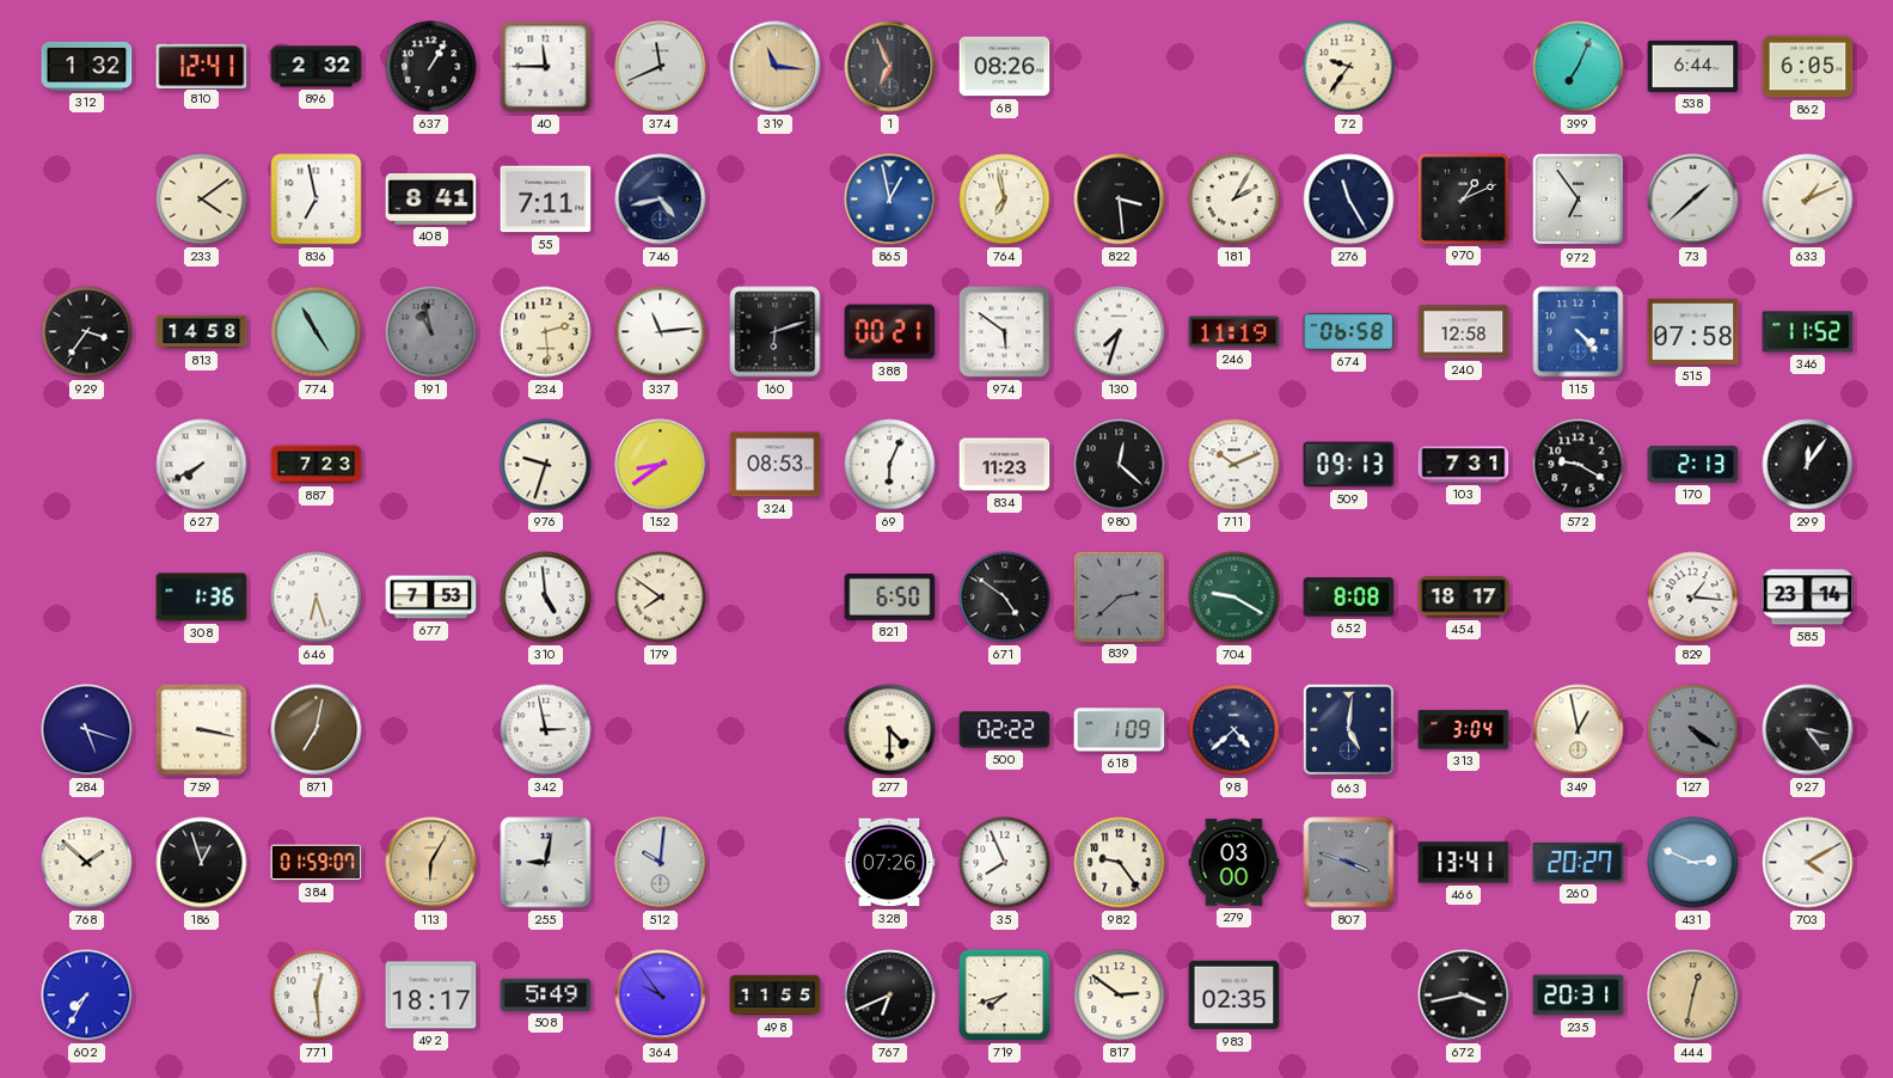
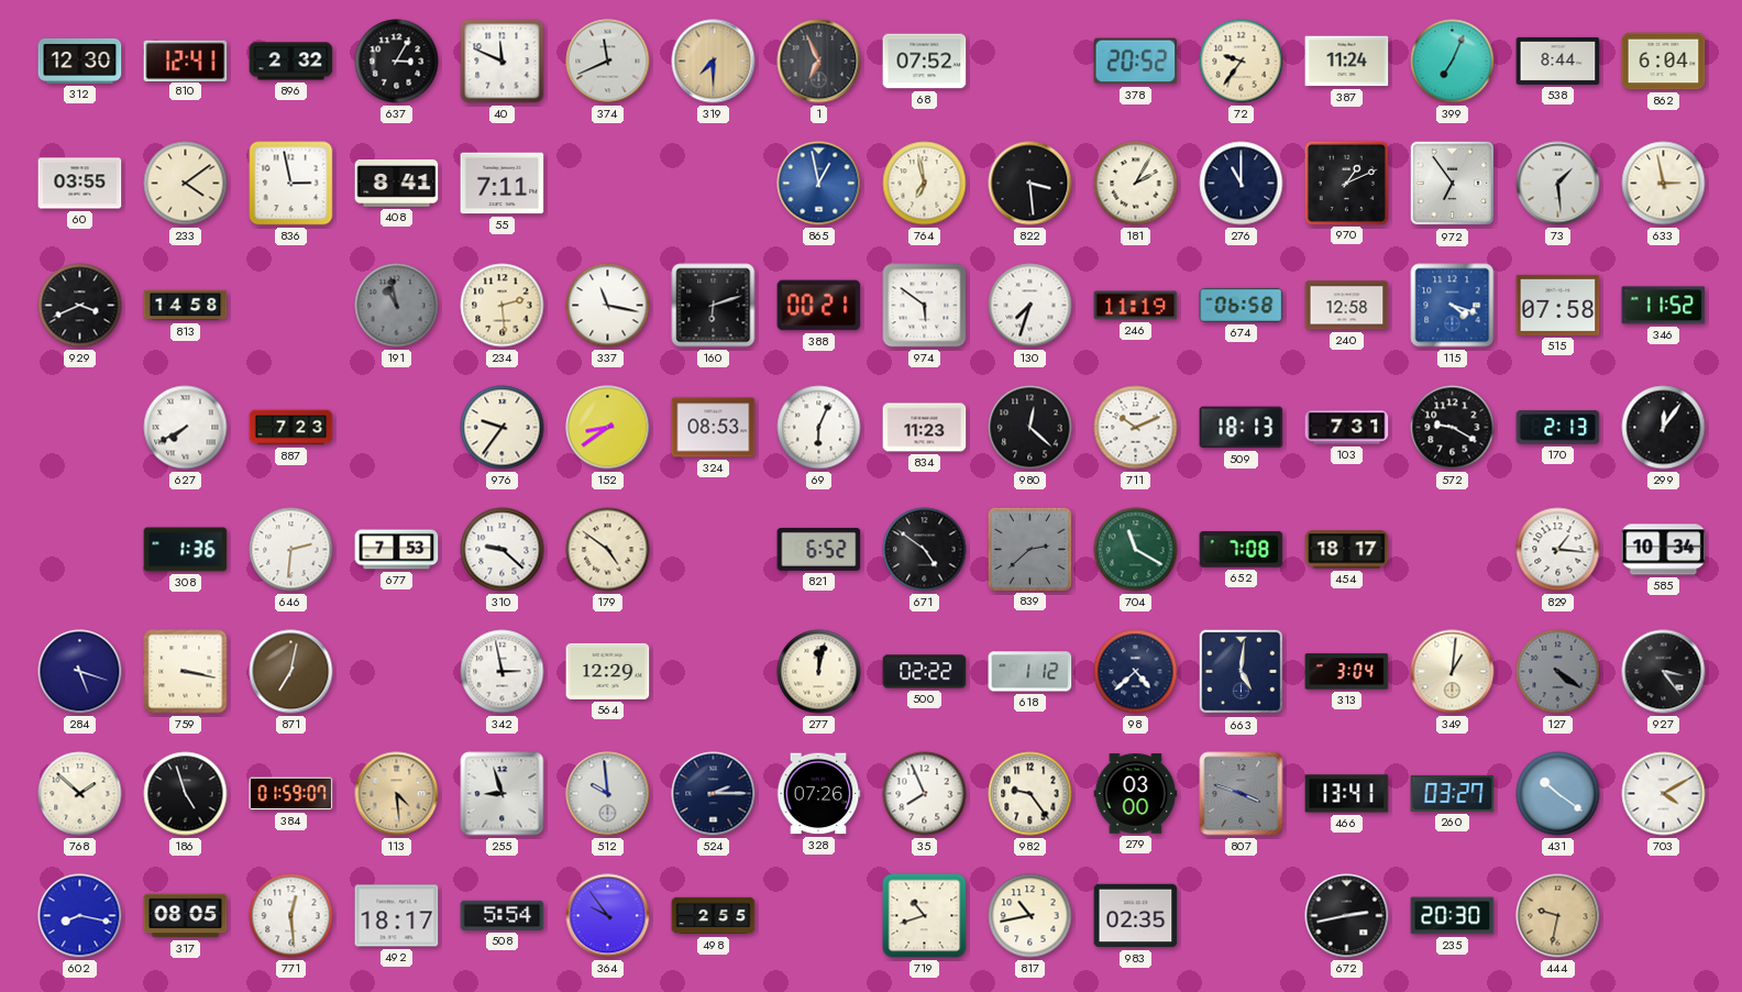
312: 1:32 -> 12:30
637: 1:05 -> 3:05
40: 11:45 -> 11:49
319: 11:16 -> 7:30
68: 08:26 -> 07:52
378: none -> 20:52
387: none -> 11:24
538: 6:44 -> 8:44
862: 6:05 -> 6:04
60: none -> 03:55
836: 6:58 -> 2:58
746: 4:43 -> none
276: 11:25 -> 11:00
73: 1:38 -> 1:29
633: 1:11 -> 2:58
929: 3:36 -> 3:41
774: 4:55 -> none
337: 11:14 -> 11:17
115: 4:23 -> 4:18
976: 9:33 -> 9:36
509: 09:13 -> 18:13
646: 6:27 -> 2:31
310: 4:59 -> 9:22
179: 7:51 -> 4:51
821: 6:50 -> 6:52
704: 9:20 -> 11:20
652: 8:08 -> 7:08
585: 23:14 -> 10:34
564: none -> 12:29
277: 4:30 -> 12:02
618: 1:09 -> 1:12
349: 12:58 -> 1:01
186: 12:57 -> 4:57
113: 6:05 -> 4:29
255: 9:02 -> 8:57
512: 10:01 -> 9:59
524: none -> 2:15
260: 20:27 -> 03:27
431: 2:49 -> 10:21
602: 7:35 -> 8:17
317: none -> 08:05
508: 5:49 -> 5:54
498: 11:55 -> 2:55
767: 6:41 -> none
719: 7:42 -> 10:42
817: 2:51 -> 10:43
672: 3:43 -> 2:43
235: 20:31 -> 20:30
444: 12:32 -> 9:32
